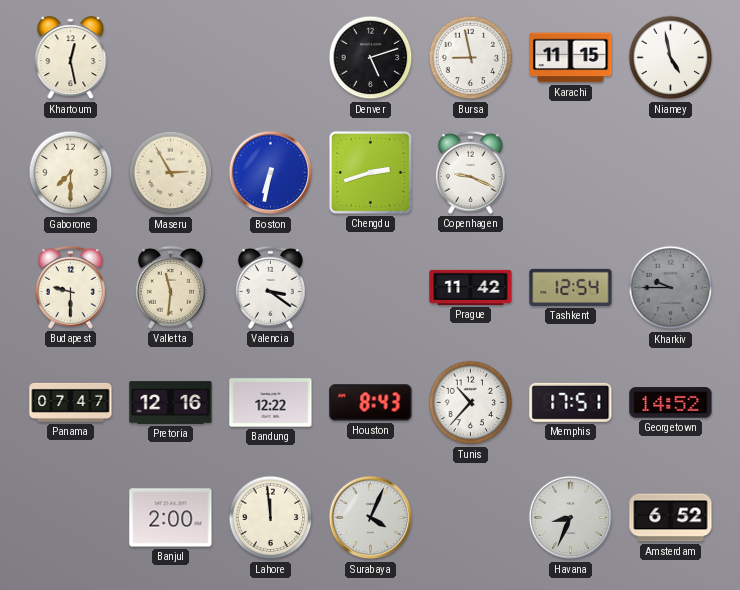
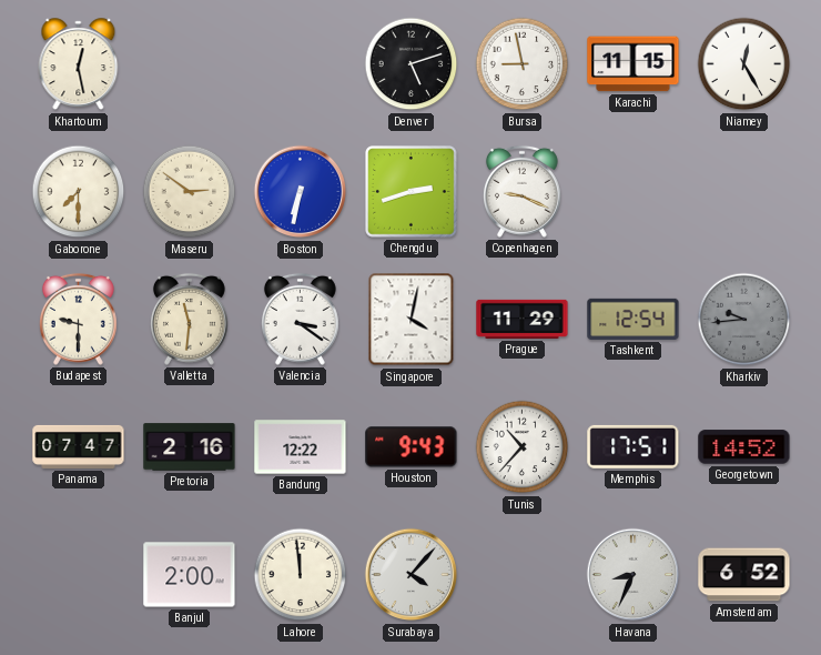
Niamey: 4:58 -> 12:25
Maseru: 2:55 -> 2:51
Singapore: none -> 4:02
Prague: 11:42 -> 11:29
Kharkiv: 9:45 -> 9:44
Pretoria: 12:16 -> 2:16
Houston: 8:43 -> 9:43
Surabaya: 4:04 -> 4:07
